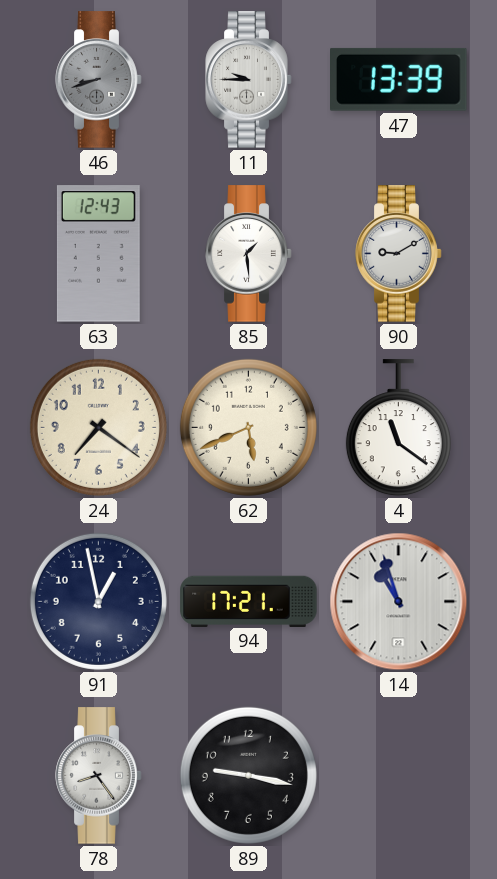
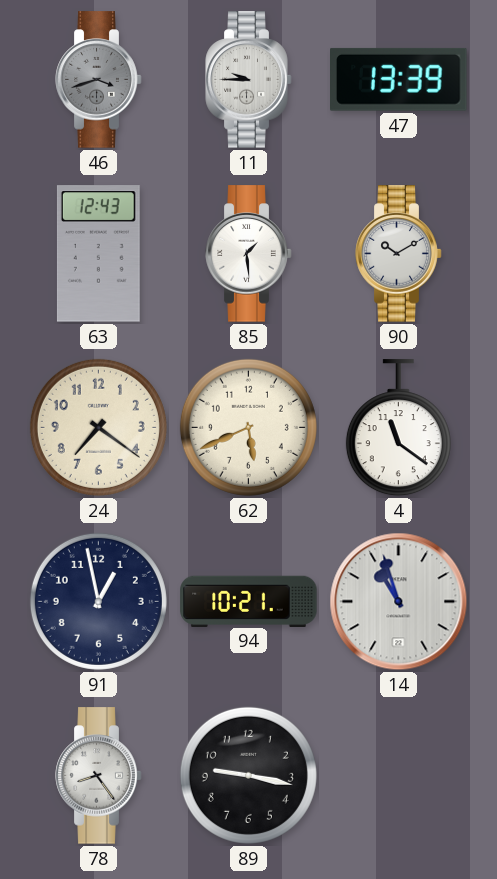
46: 8:42 -> 3:42
90: 9:10 -> 10:10
94: 17:21 -> 10:21
